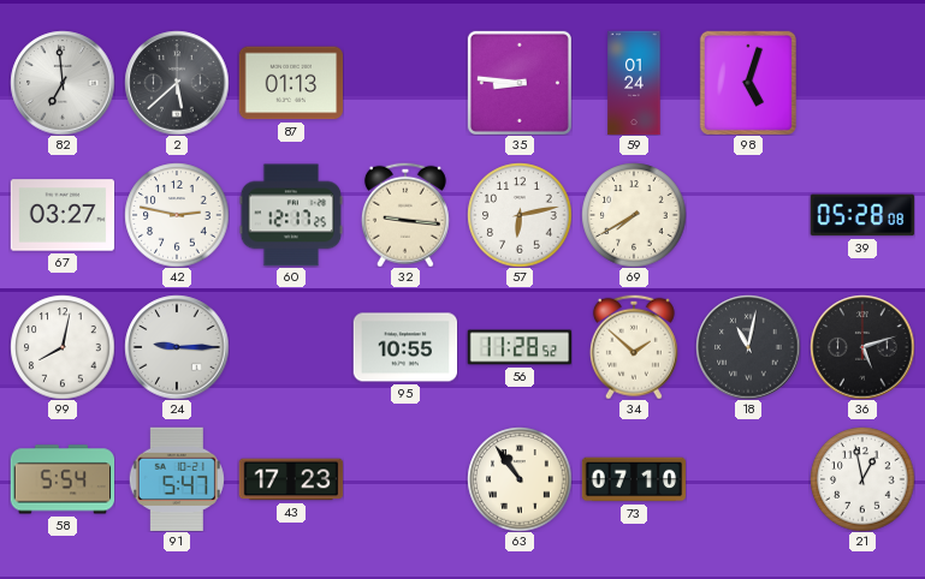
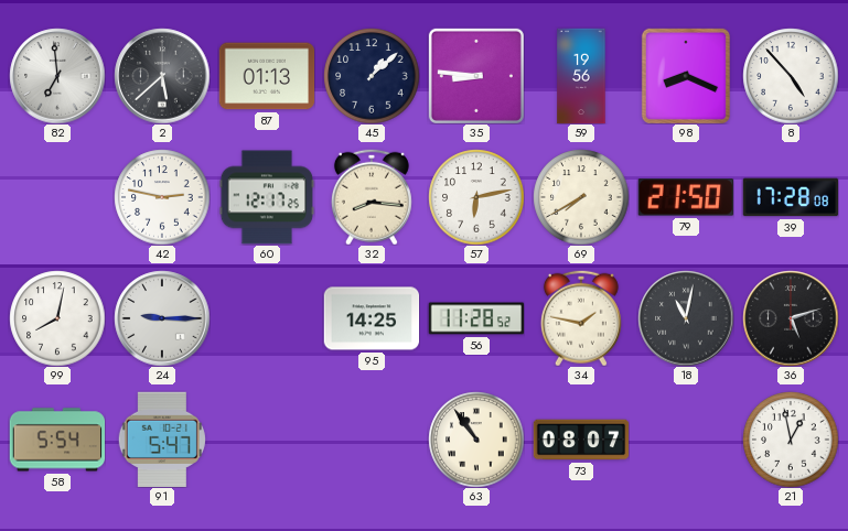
45: none -> 1:08
59: 01:24 -> 19:56
98: 5:03 -> 8:19
8: none -> 4:53
67: 03:27 -> none
32: 9:16 -> 8:16
79: none -> 21:50
39: 05:28 -> 17:28
95: 10:55 -> 14:25
34: 1:52 -> 1:47
43: 17:23 -> none
73: 07:10 -> 08:07
